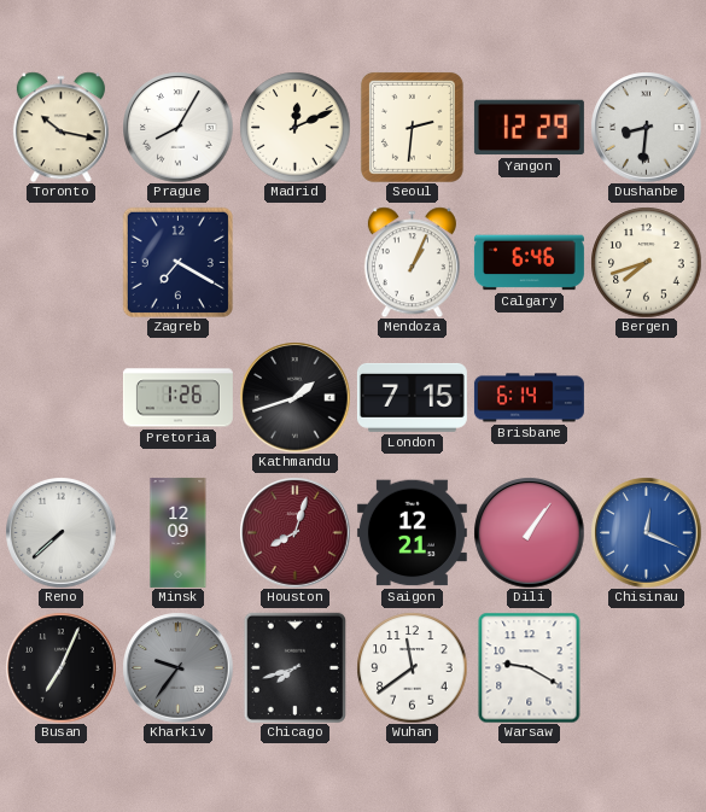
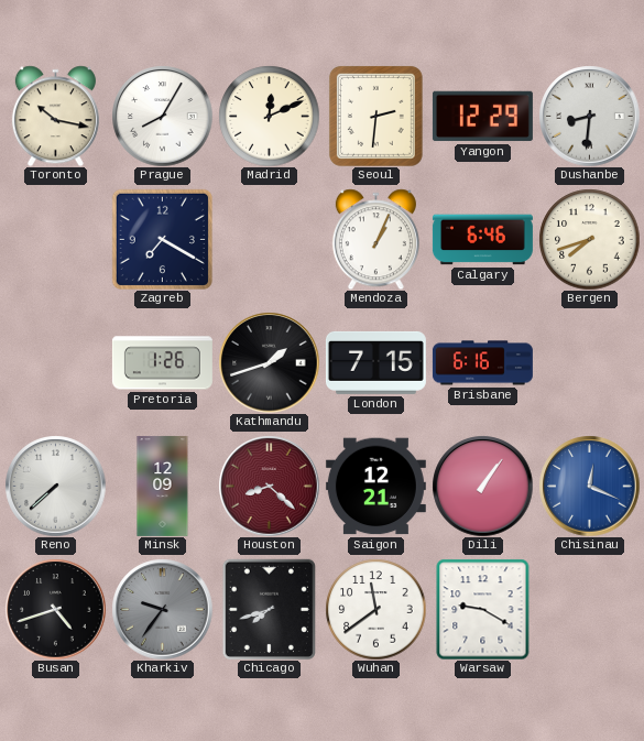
Brisbane: 6:14 -> 6:16
Houston: 8:03 -> 8:22
Busan: 7:04 -> 4:42
